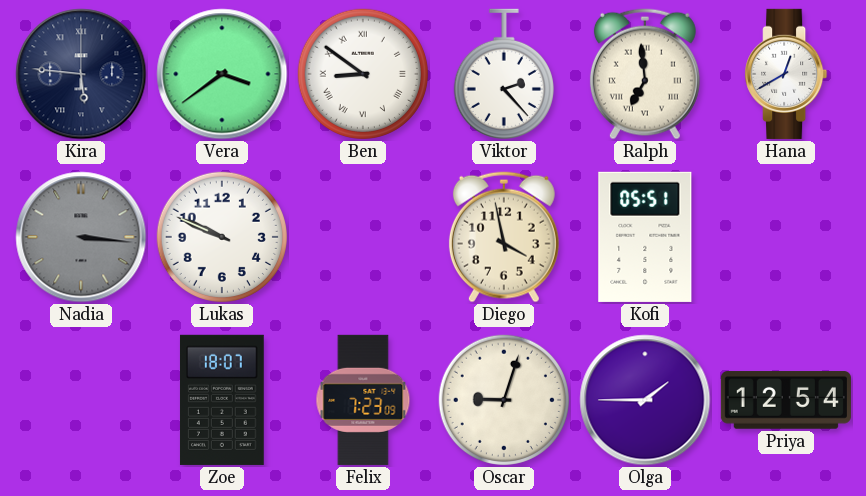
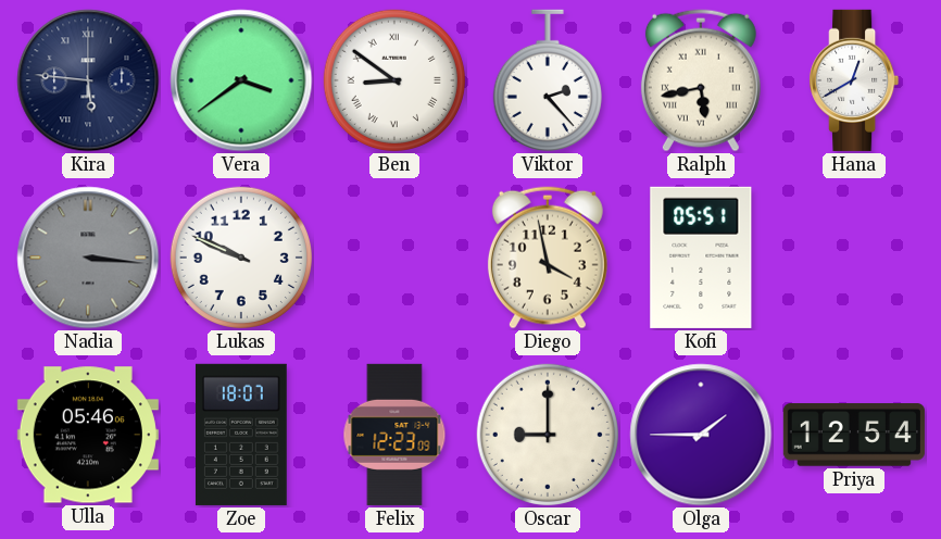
Ralph: 6:59 -> 5:43
Ulla: none -> 05:46
Felix: 7:23 -> 12:23
Oscar: 9:03 -> 9:00
